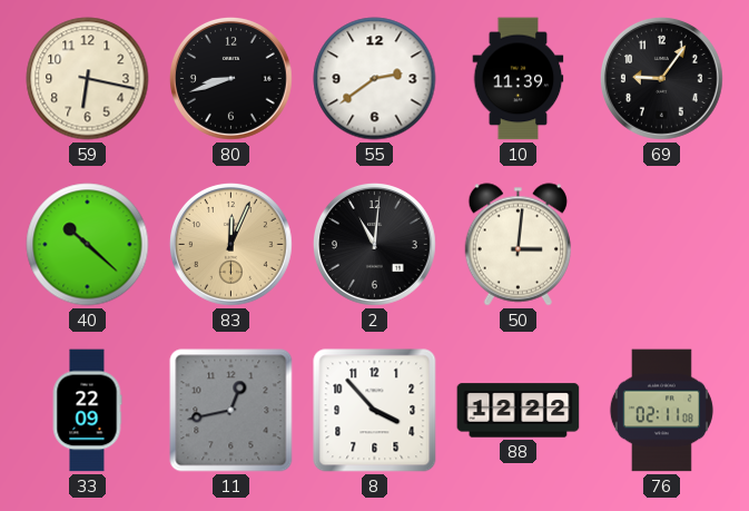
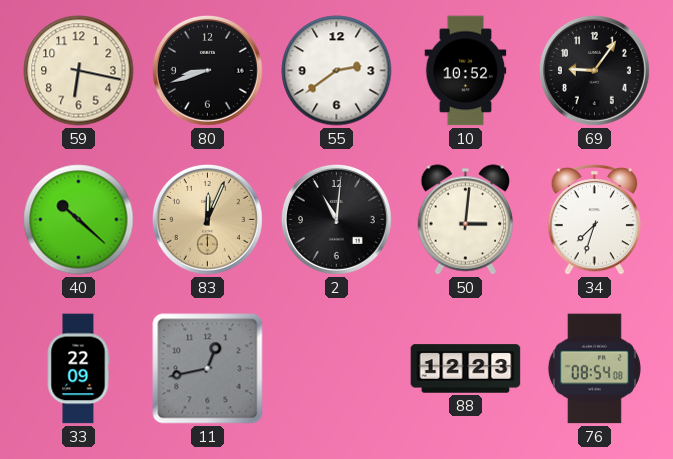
10: 11:39 -> 10:52
34: none -> 7:33
8: 3:53 -> none
88: 12:22 -> 12:23
76: 02:11 -> 08:54
